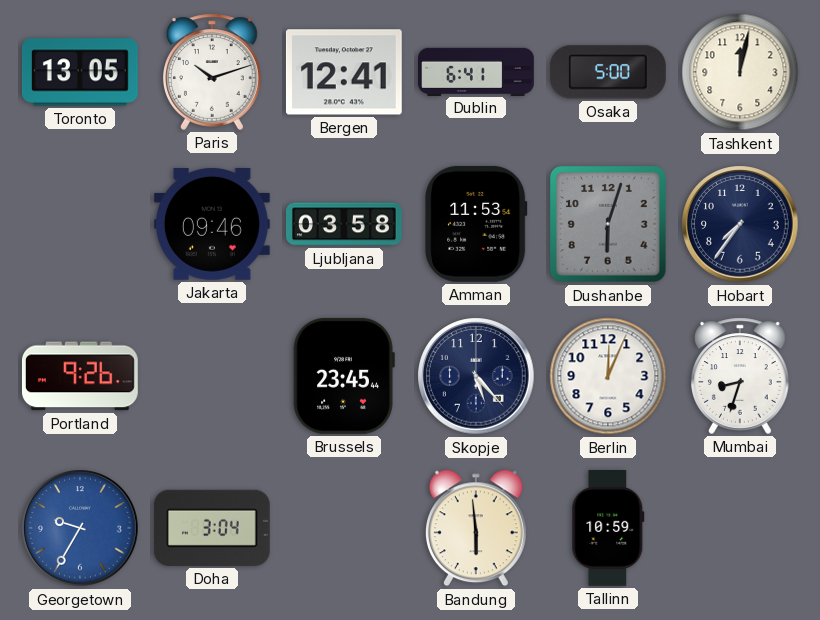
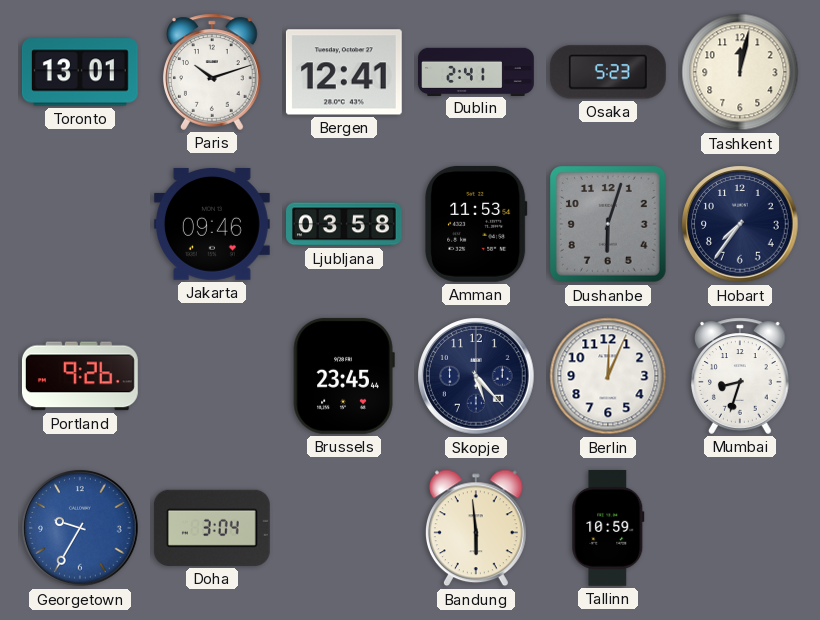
Toronto: 13:05 -> 13:01
Dublin: 6:41 -> 2:41
Osaka: 5:00 -> 5:23
